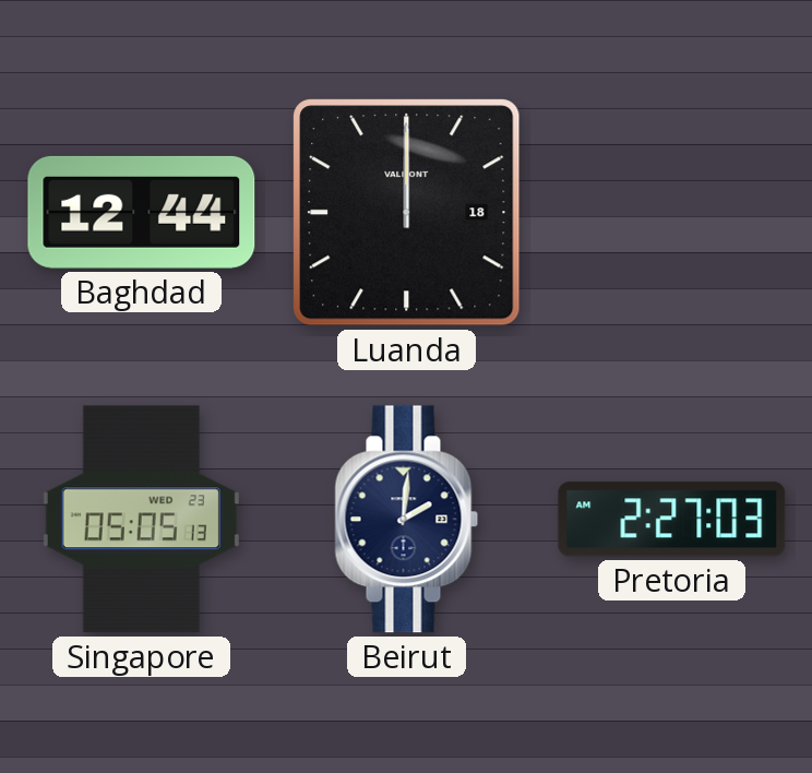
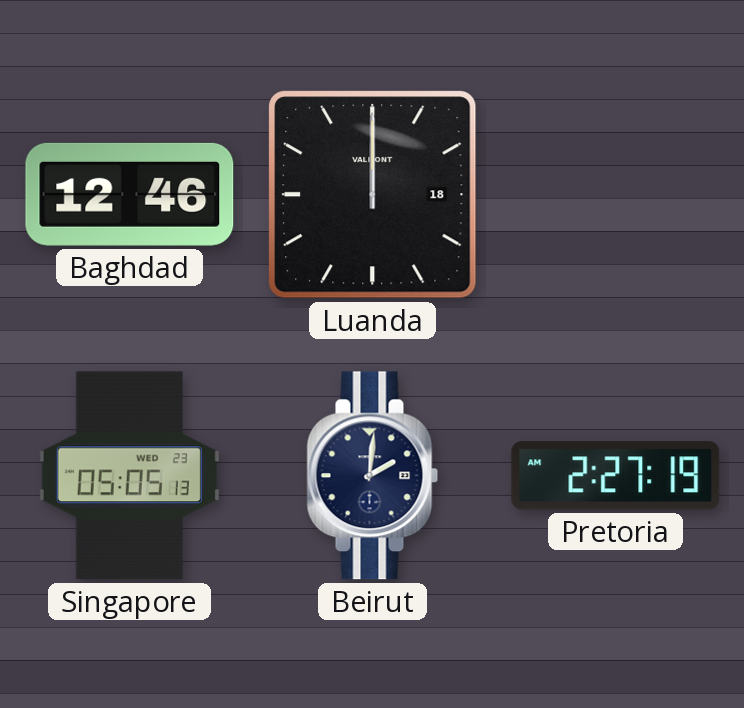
Baghdad: 12:44 -> 12:46
Pretoria: 2:27:03 -> 2:27:19
